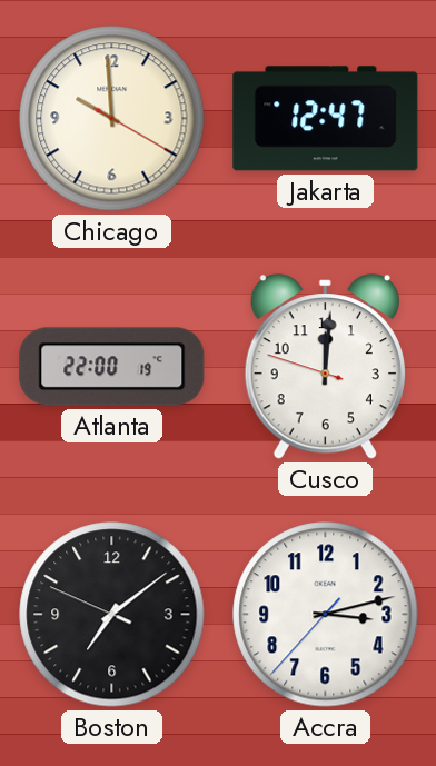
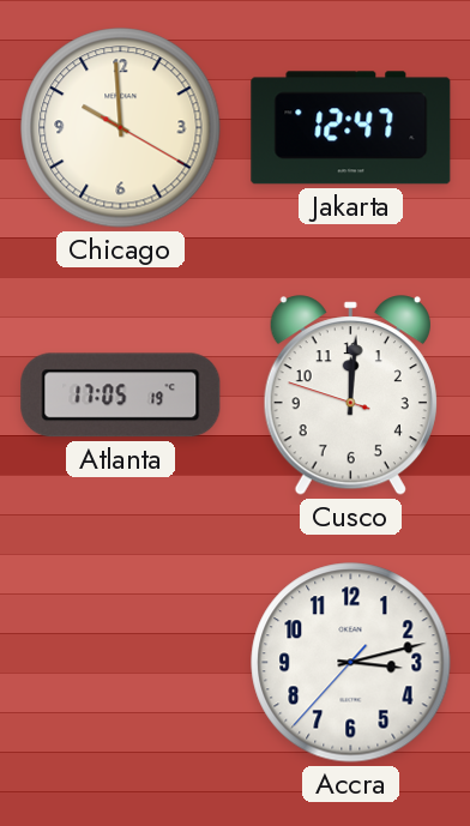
Atlanta: 22:00 -> 17:05
Boston: 7:08 -> none
